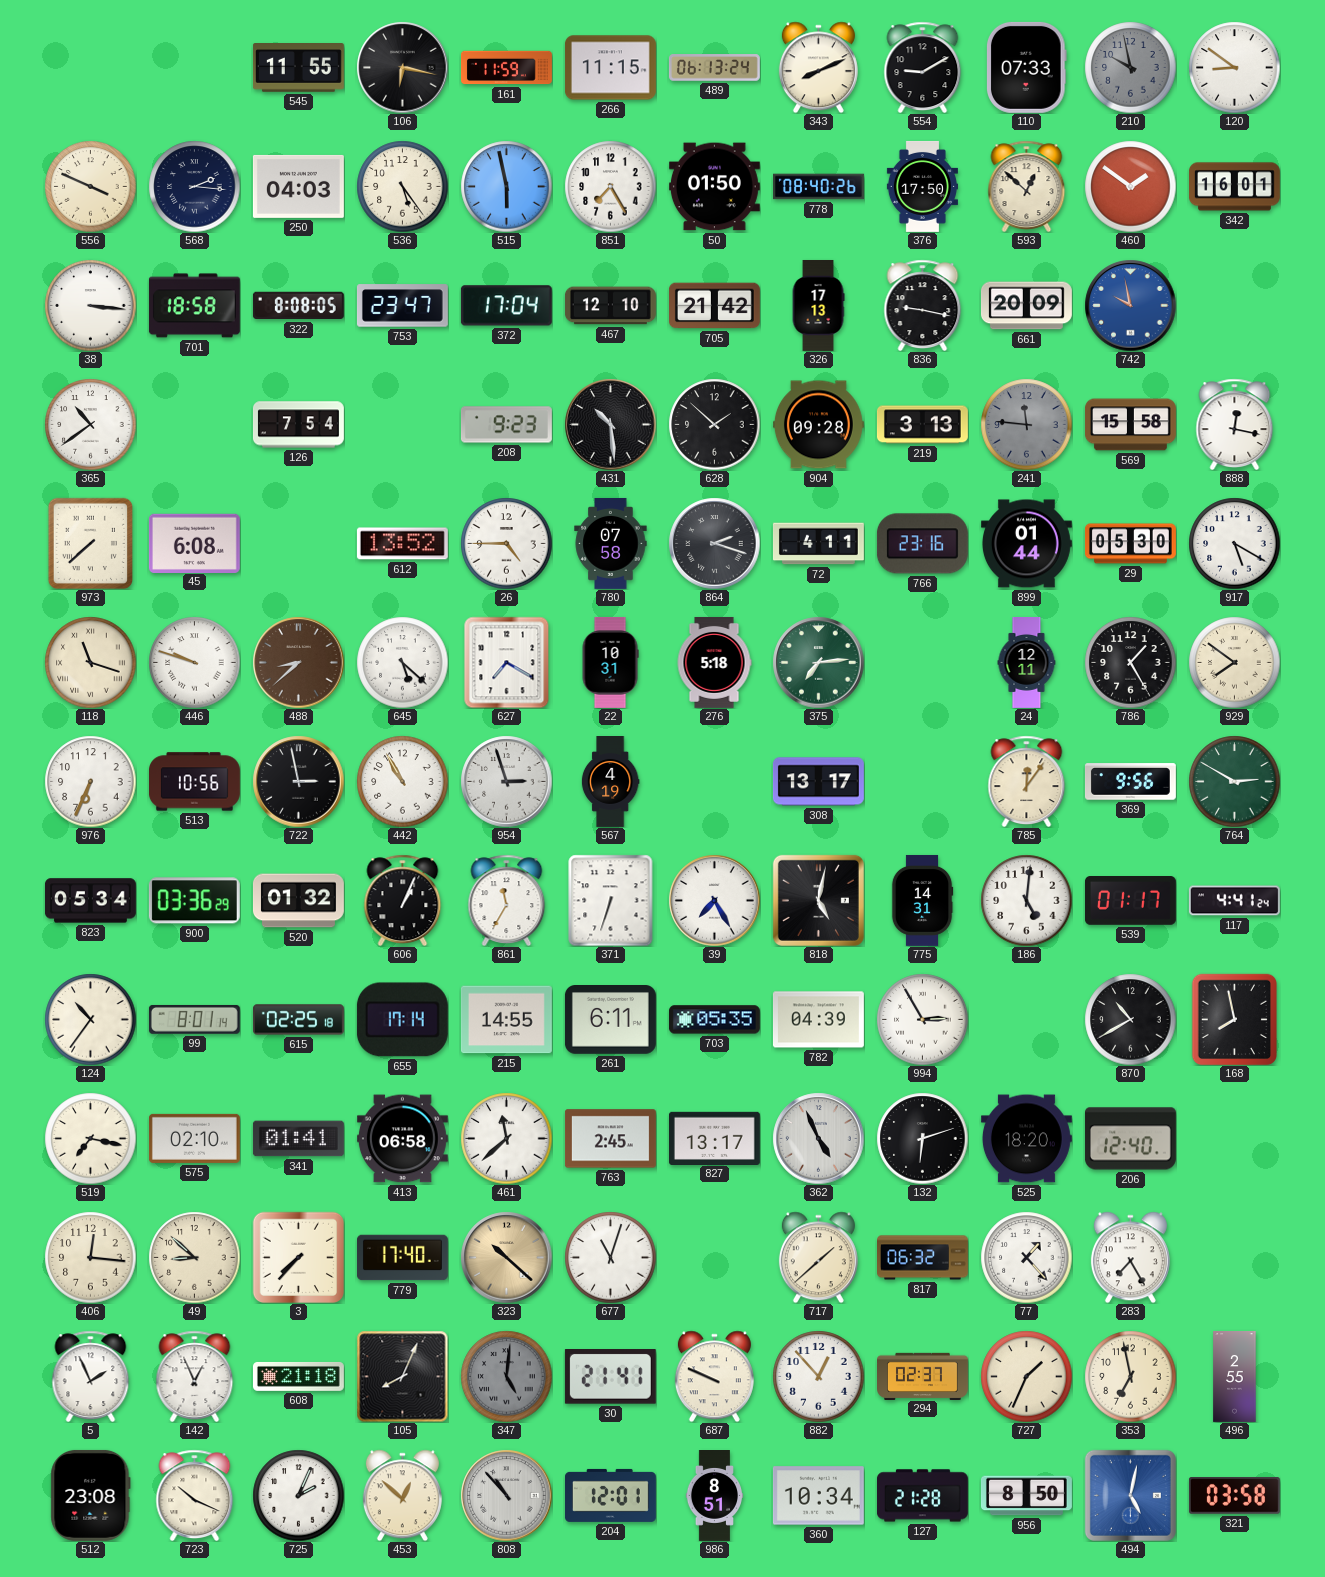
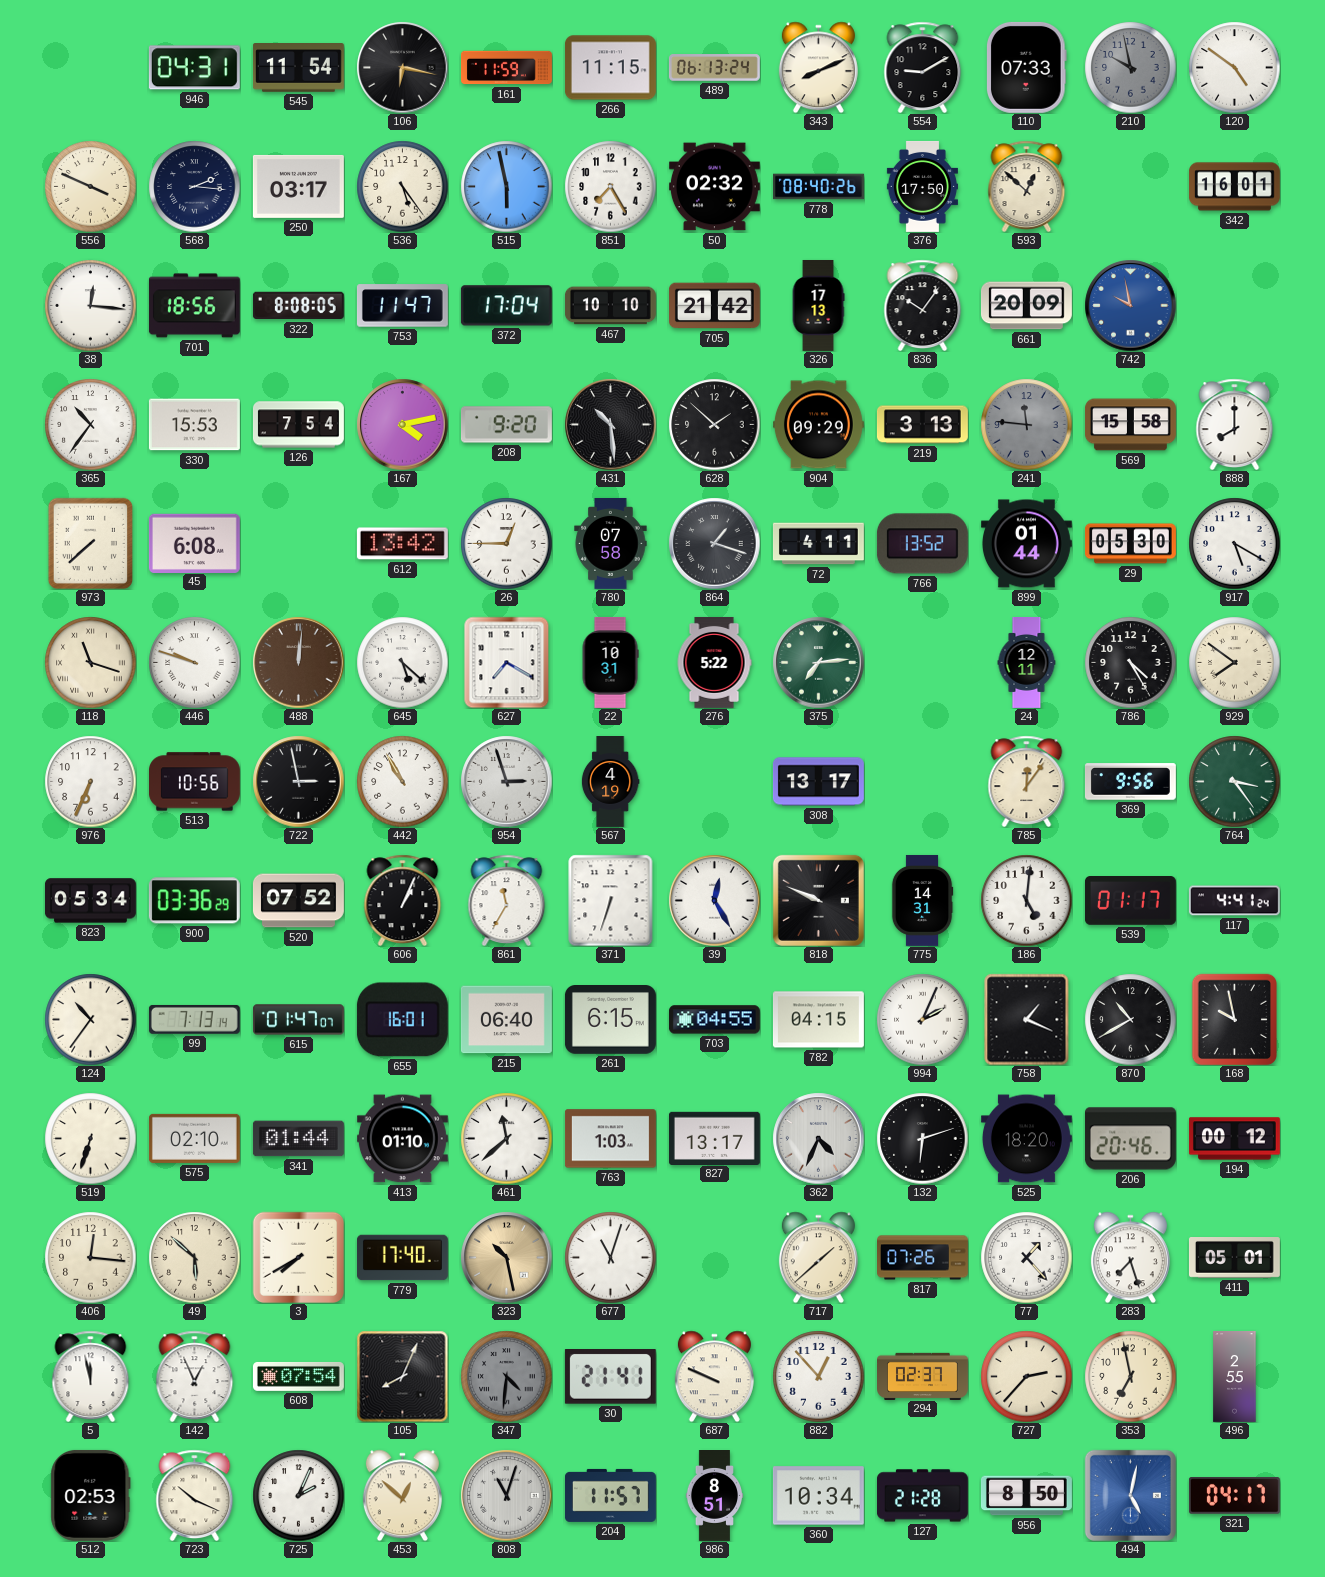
946: none -> 04:31
545: 11:55 -> 11:54
120: 8:51 -> 4:51
250: 04:03 -> 03:17
50: 01:50 -> 02:32
460: 1:51 -> none
38: 3:16 -> 12:16
701: 18:58 -> 18:56
753: 23:47 -> 11:47
467: 12:10 -> 10:10
836: 9:17 -> 10:06
365: 10:39 -> 10:36
330: none -> 15:53
167: none -> 4:13
208: 9:23 -> 9:20
904: 09:28 -> 09:29
888: 12:17 -> 8:00
612: 13:52 -> 13:42
26: 4:45 -> 12:45
864: 2:18 -> 1:18
766: 23:16 -> 13:52
488: 8:38 -> 12:01
276: 5:18 -> 5:22
786: 1:25 -> 4:25
764: 2:50 -> 3:24
520: 01:32 -> 07:52
39: 7:25 -> 12:25
818: 5:02 -> 9:49
99: 8:01 -> 7:13
615: 02:25 -> 01:47
655: 17:14 -> 16:01
215: 14:55 -> 06:40
261: 6:11 -> 6:15
703: 05:35 -> 04:55
782: 04:39 -> 04:15
994: 2:55 -> 2:04
758: none -> 1:19
168: 7:58 -> 9:58
519: 7:17 -> 6:33
341: 01:41 -> 01:44
413: 06:58 -> 01:10
763: 2:45 -> 1:03
362: 4:56 -> 4:34
206: 12:40 -> 20:46
194: none -> 00:12
49: 8:52 -> 5:52
3: 7:37 -> 7:40
323: 10:22 -> 10:28
817: 06:32 -> 07:26
283: 7:25 -> 7:27
411: none -> 05:01
5: 1:56 -> 11:58
608: 21:18 -> 07:54
347: 5:01 -> 4:31
727: 1:34 -> 2:37
512: 23:08 -> 02:53
808: 10:53 -> 11:03
204: 12:01 -> 11:57
321: 03:58 -> 04:17
